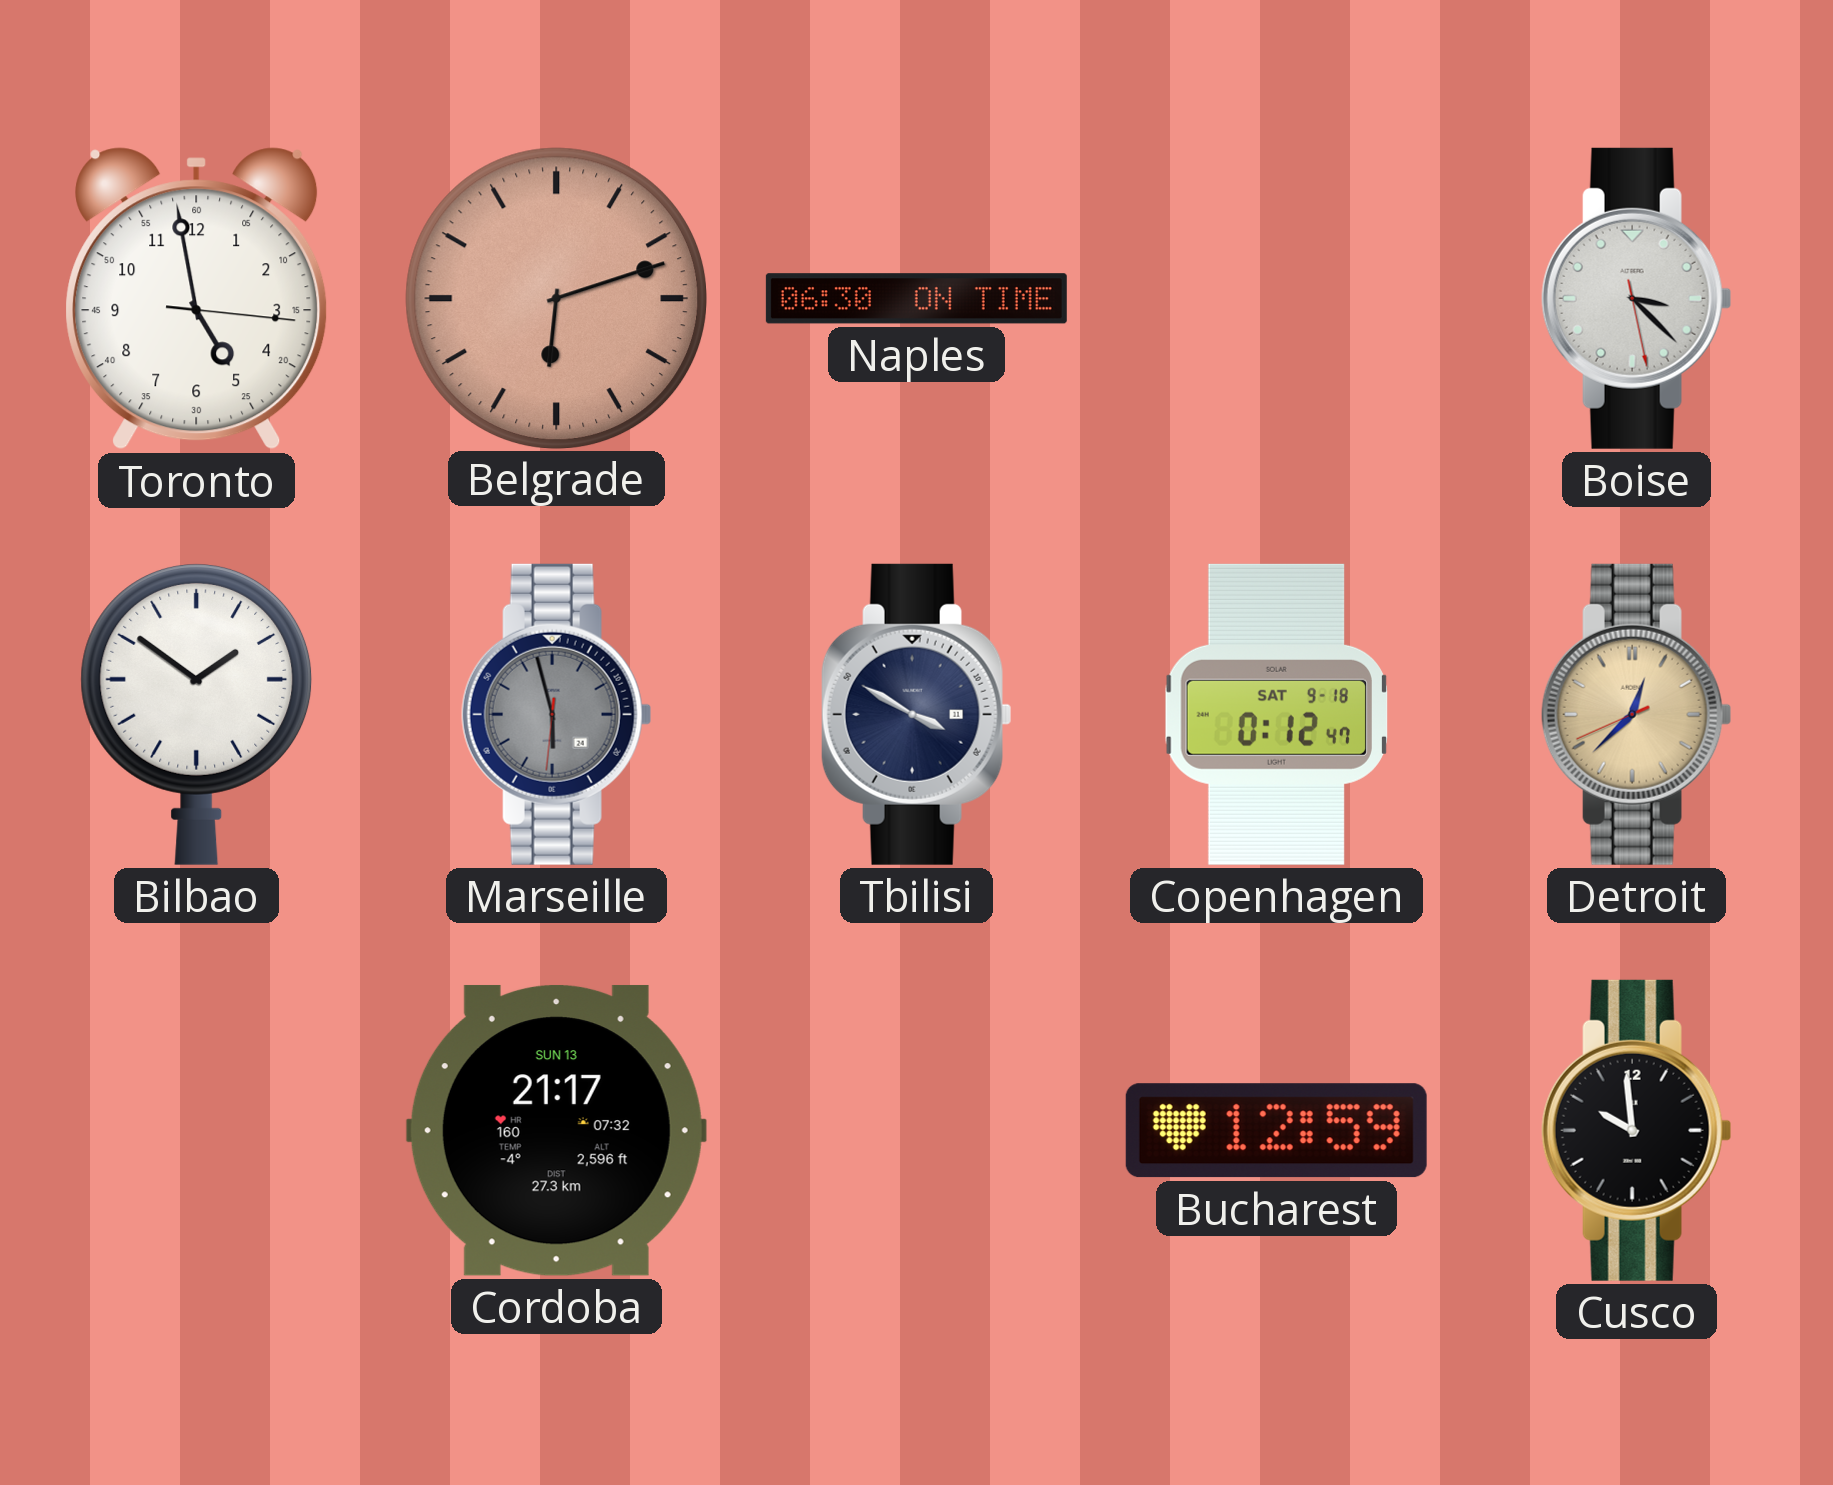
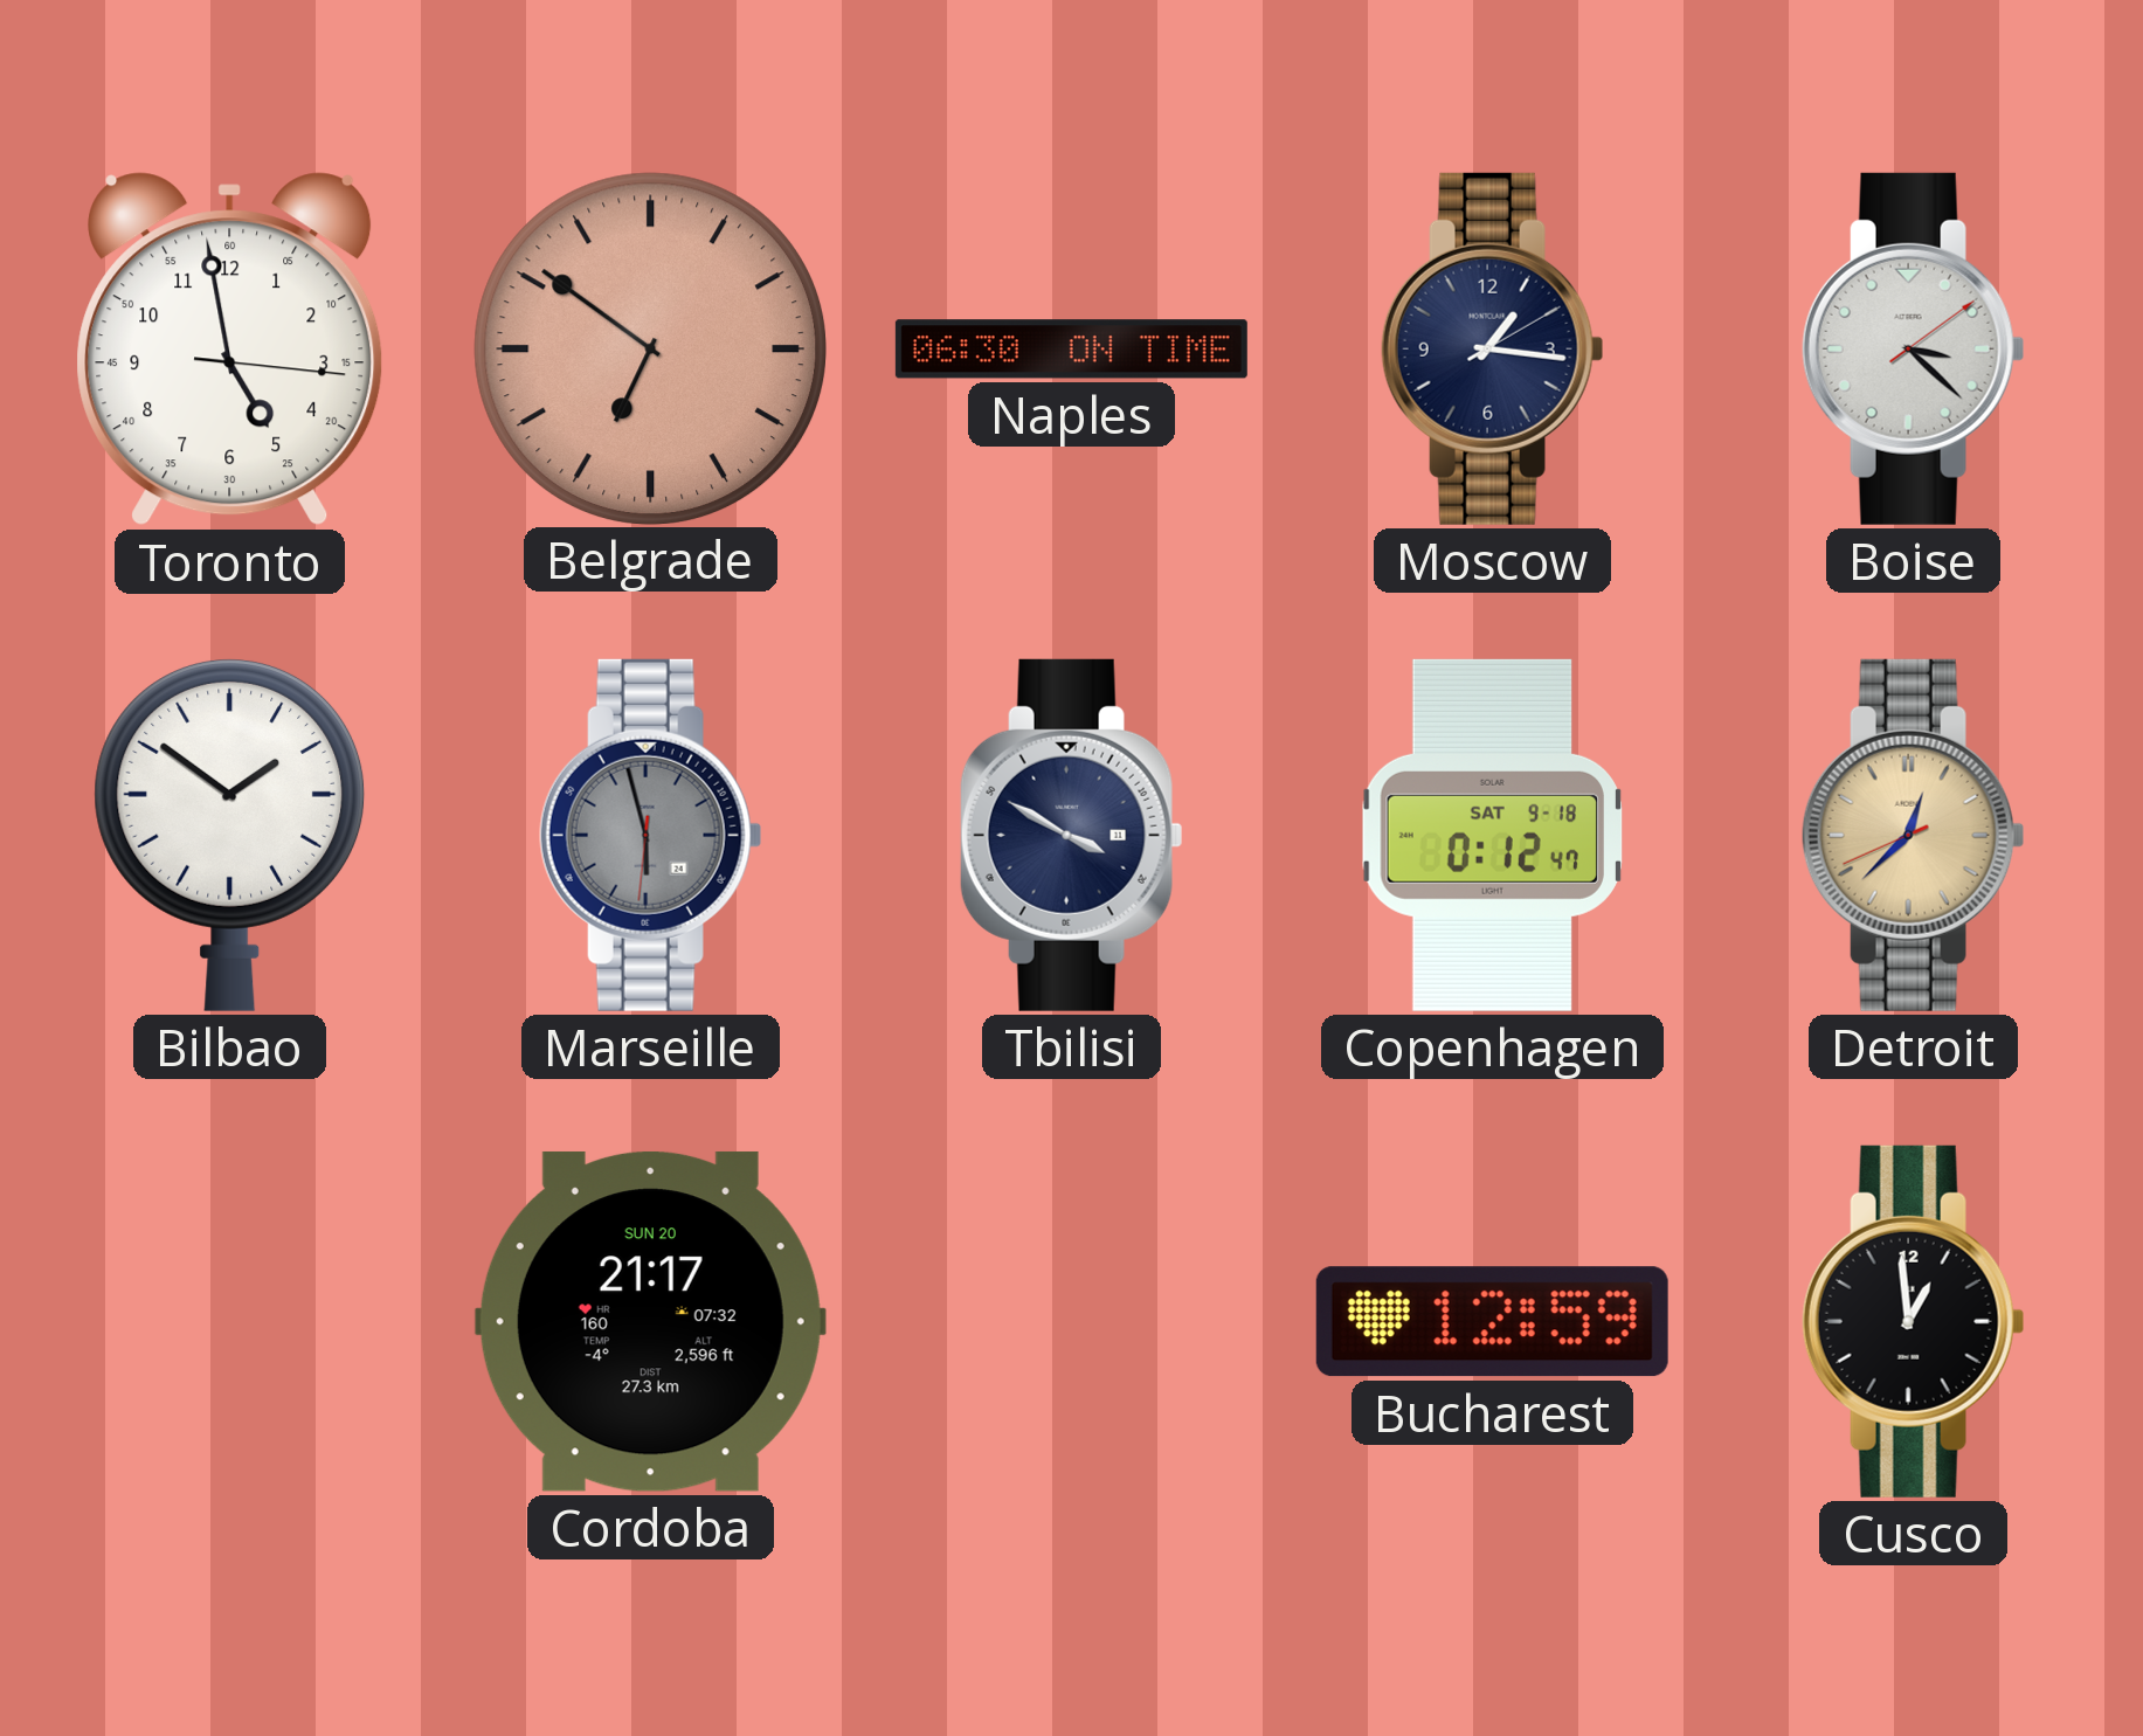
Belgrade: 6:12 -> 6:51
Moscow: none -> 1:16
Boise: 3:22:28 -> 3:22:09
Cordoba date: SUN 13 -> SUN 20
Cusco: 9:59 -> 12:59
